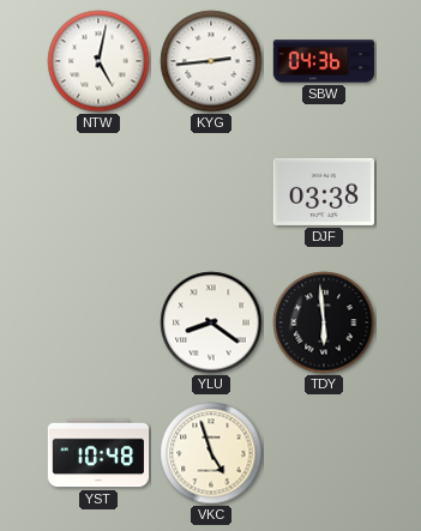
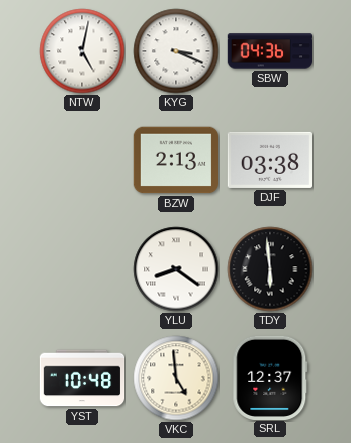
KYG: 2:44 -> 3:19
BZW: none -> 2:13
VKC: 4:57 -> 4:59
SRL: none -> 12:37
